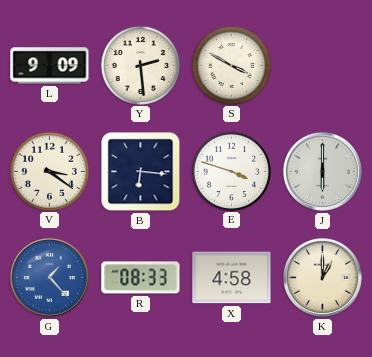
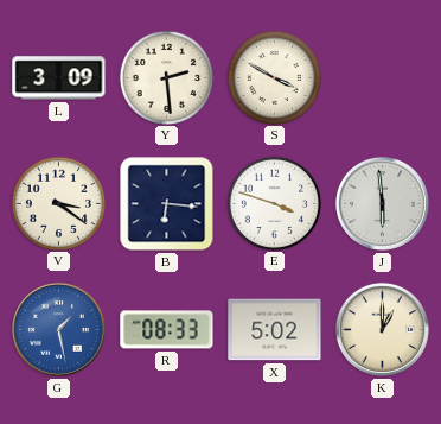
L: 9:09 -> 3:09
J: 6:00 -> 5:59
G: 1:23 -> 1:28
X: 4:58 -> 5:02
